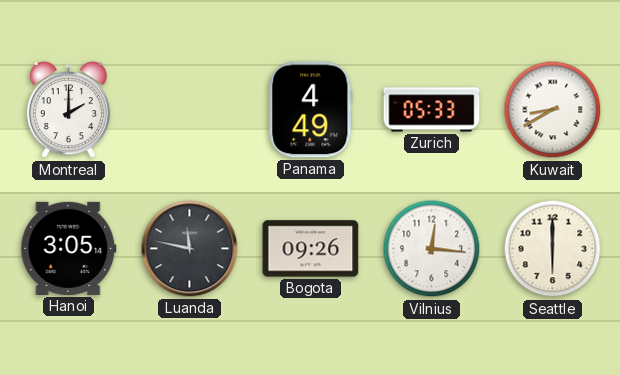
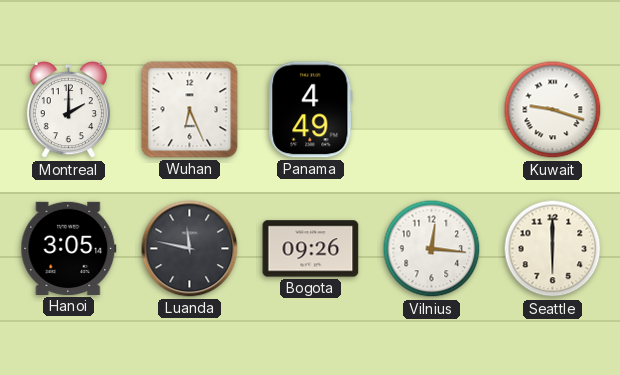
Wuhan: none -> 6:26
Zurich: 05:33 -> none
Kuwait: 8:40 -> 9:18
